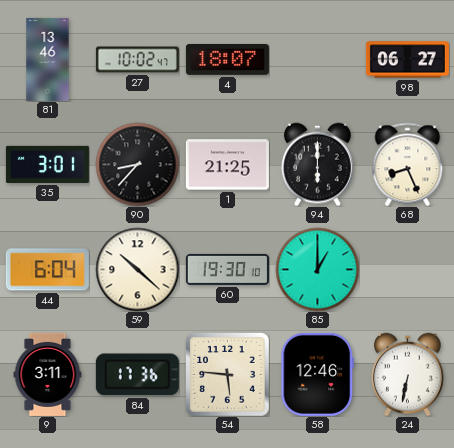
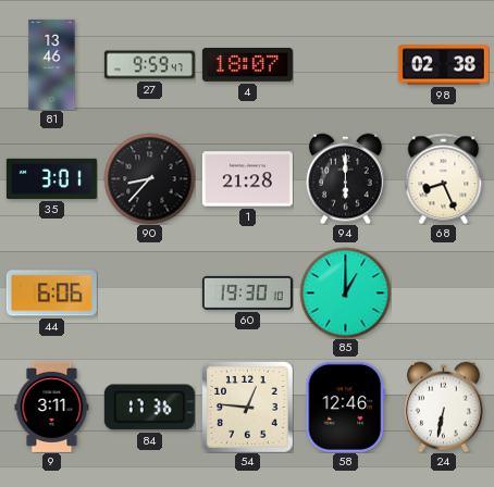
27: 10:02 -> 9:59
98: 06:27 -> 02:38
1: 21:25 -> 21:28
44: 6:04 -> 6:06
59: 10:22 -> none
54: 5:46 -> 12:46
